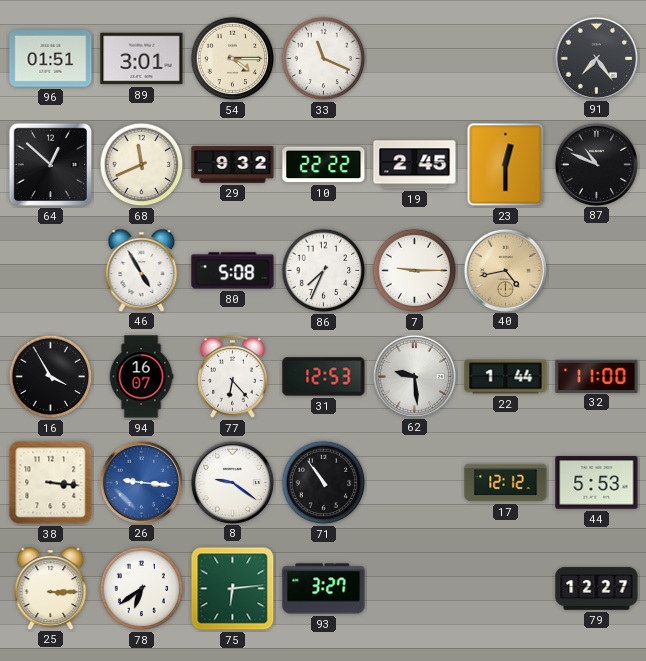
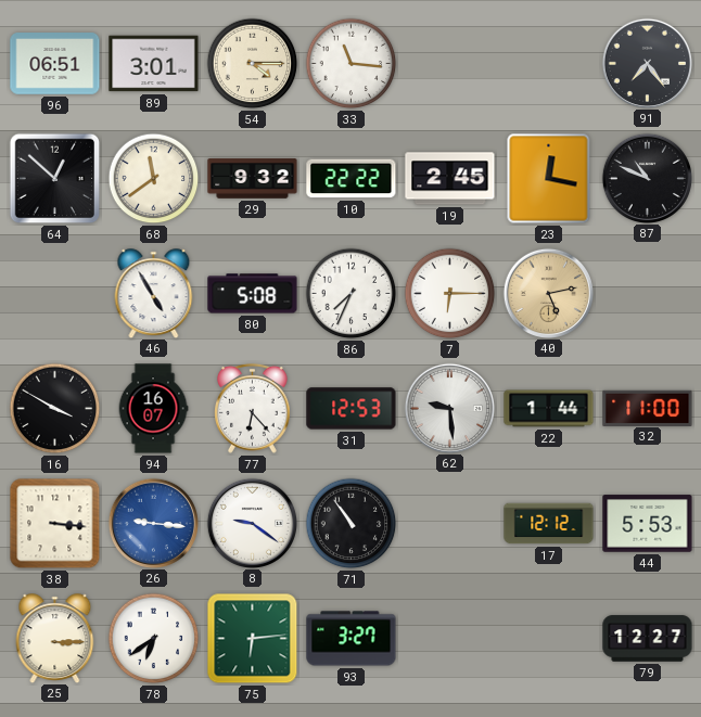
96: 01:51 -> 06:51
33: 11:19 -> 11:16
68: 11:41 -> 11:39
23: 12:30 -> 12:17
7: 9:15 -> 6:15
40: 4:43 -> 5:13
16: 3:55 -> 3:50
